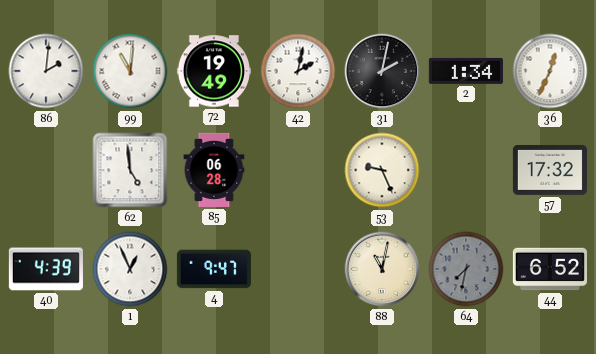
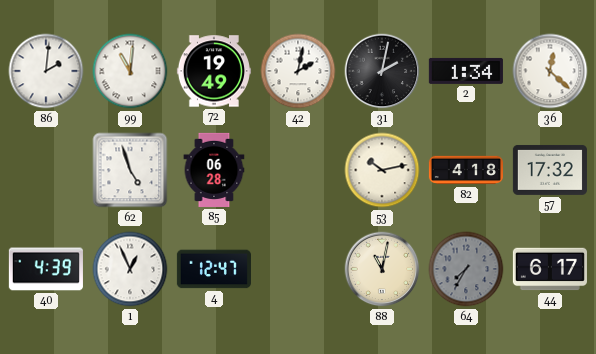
36: 12:34 -> 12:22
62: 4:59 -> 4:57
53: 9:26 -> 10:13
82: none -> 4:18
4: 9:47 -> 12:47
64: 7:32 -> 7:35
44: 6:52 -> 6:17
